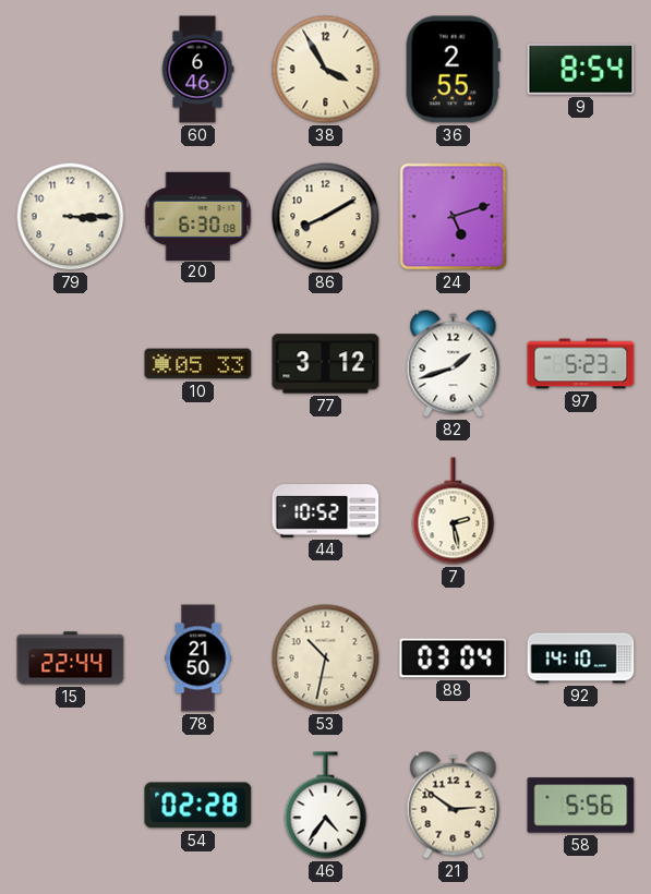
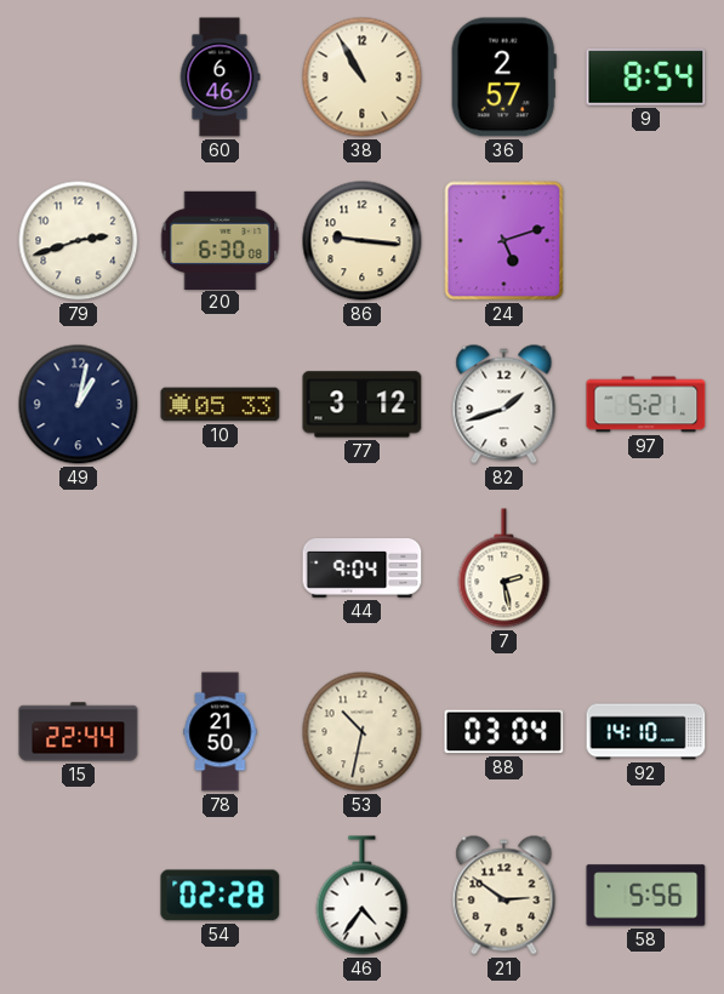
38: 3:55 -> 10:55
36: 2:55 -> 2:57
79: 3:15 -> 2:42
86: 8:10 -> 9:16
49: none -> 1:02
97: 5:23 -> 5:21
44: 10:52 -> 9:04
